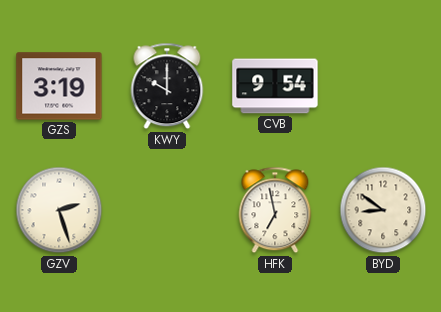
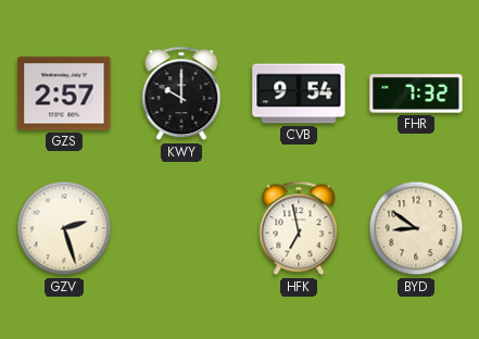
GZS: 3:19 -> 2:57
FHR: none -> 7:32
